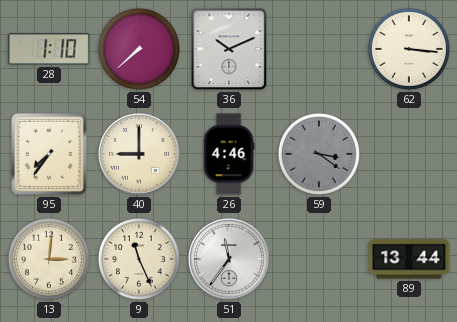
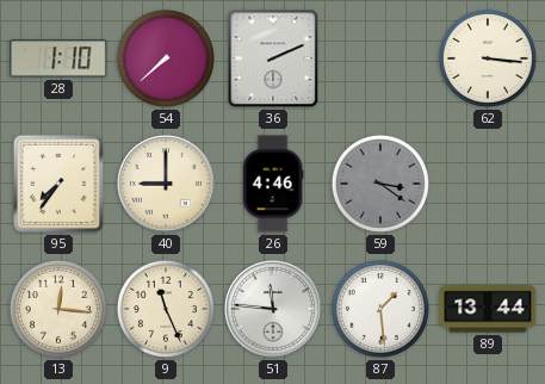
36: 10:11 -> 2:11
13: 3:01 -> 12:16
51: 11:36 -> 11:46
87: none -> 1:29
